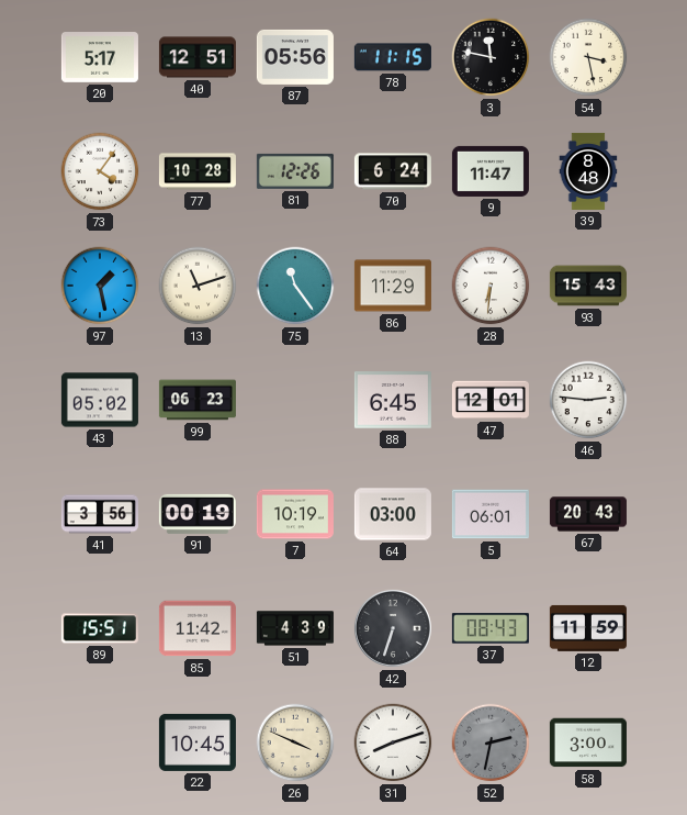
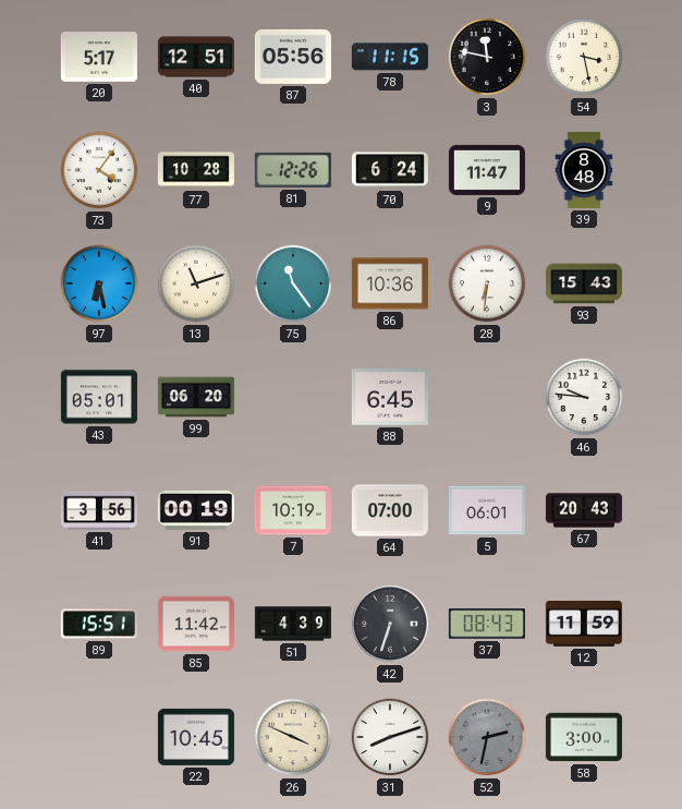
97: 1:28 -> 6:28
86: 11:29 -> 10:36
43: 05:02 -> 05:01
99: 06:23 -> 06:20
47: 12:01 -> none
46: 2:46 -> 9:46
64: 03:00 -> 07:00
